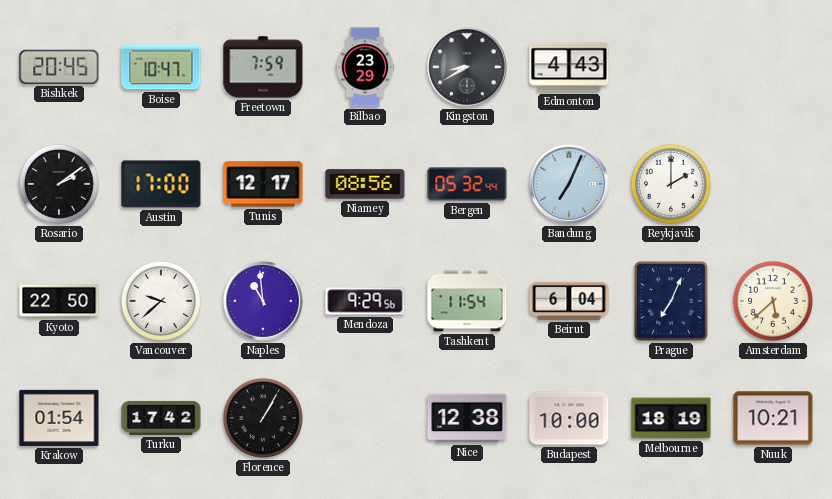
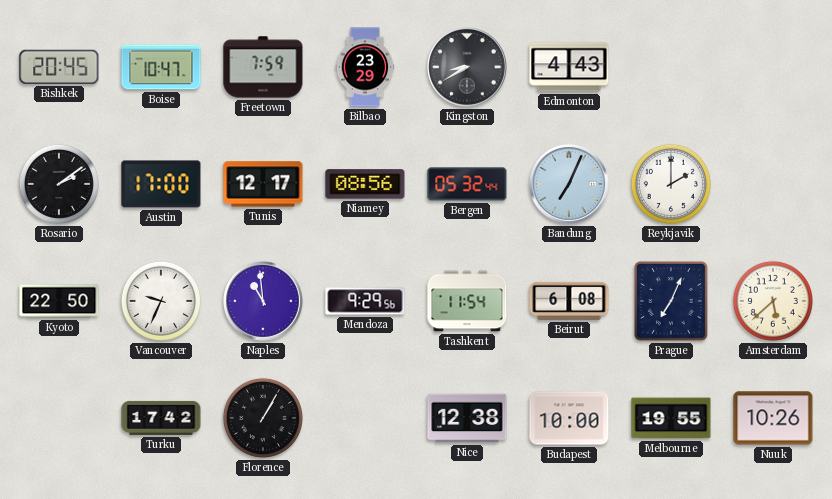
Vancouver: 9:38 -> 9:34
Beirut: 6:04 -> 6:08
Krakow: 01:54 -> none
Melbourne: 18:19 -> 19:55
Nuuk: 10:21 -> 10:26
